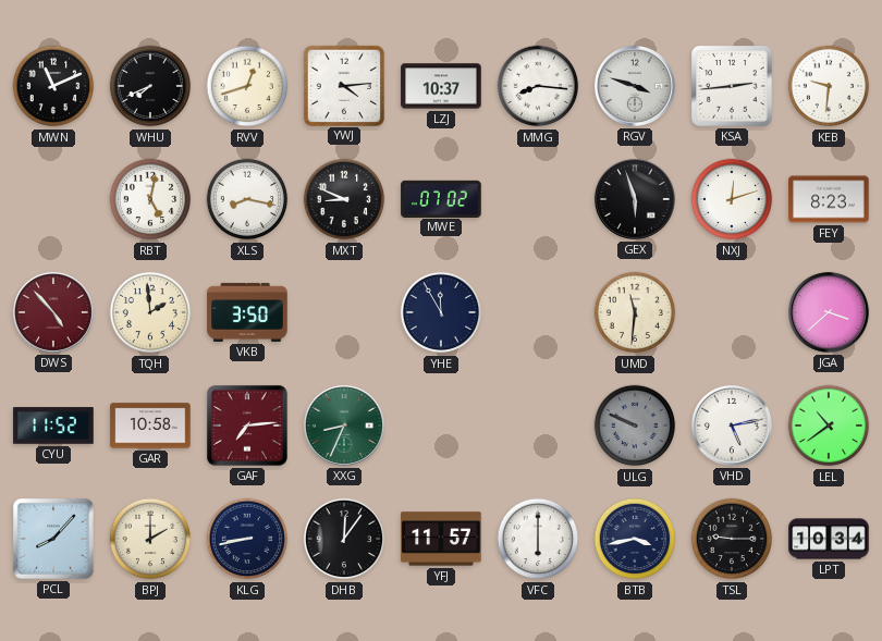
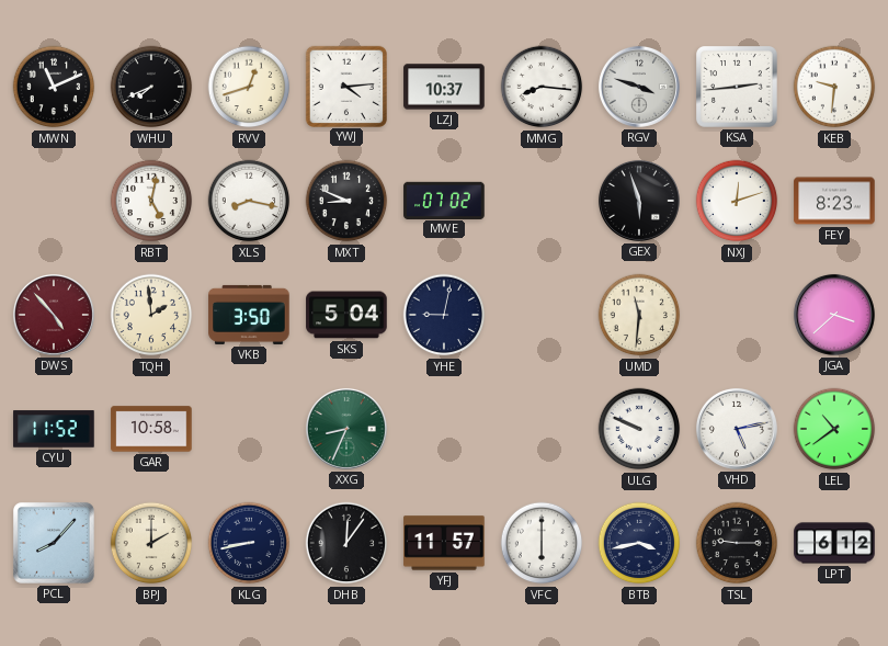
SKS: none -> 5:04
YHE: 11:55 -> 9:02
GAF: 7:14 -> none
ULG dial: grey -> white
LPT: 10:34 -> 6:12
